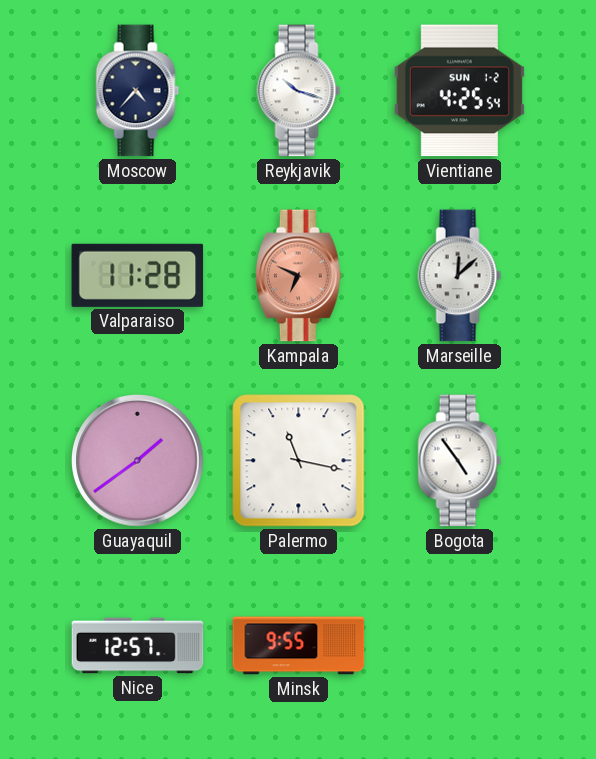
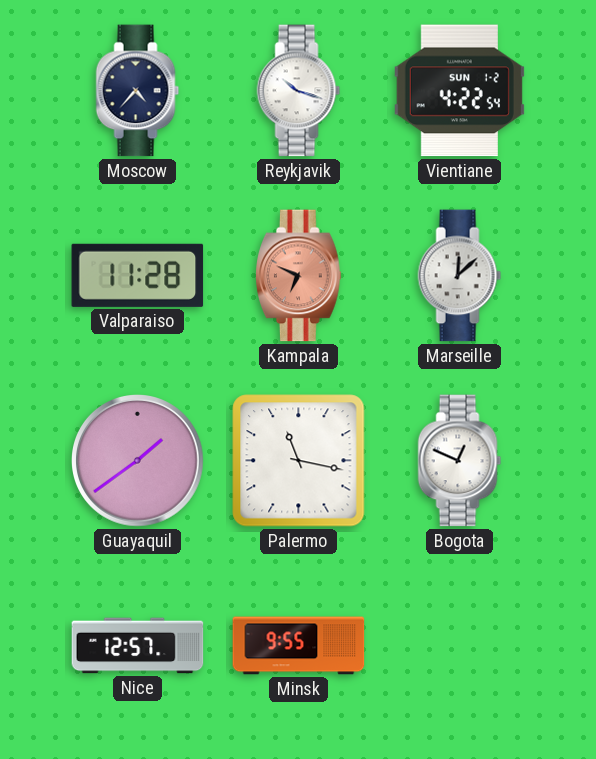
Vientiane: 4:25 -> 4:22
Bogota: 4:54 -> 12:49
